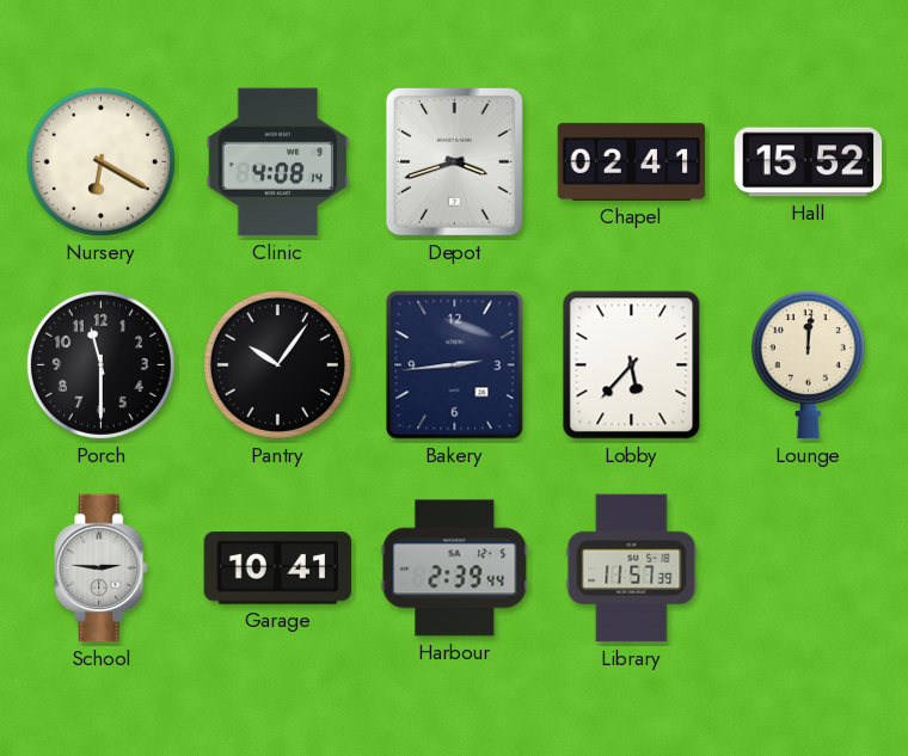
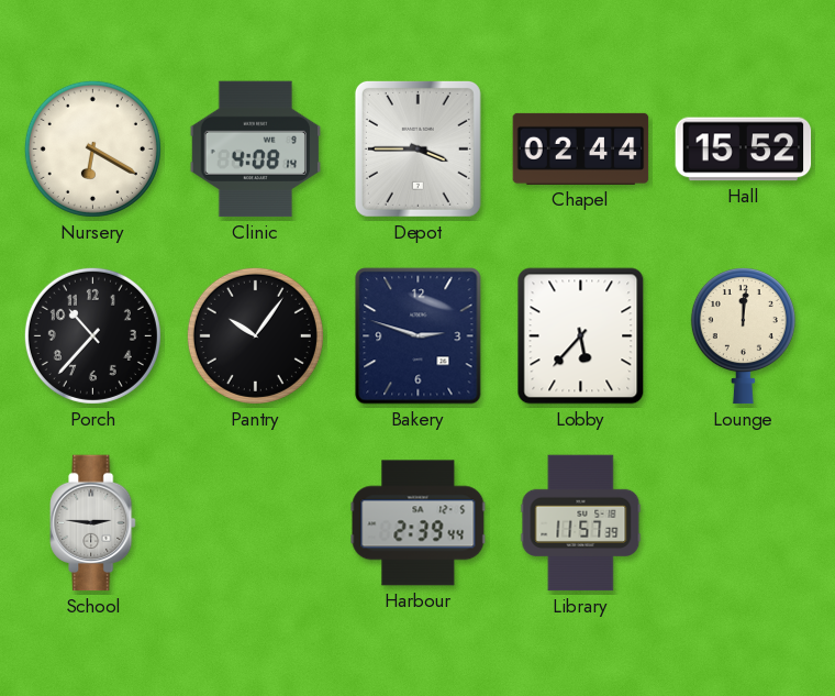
Depot: 3:42 -> 3:45
Chapel: 02:41 -> 02:44
Porch: 11:30 -> 10:37
Bakery: 2:44 -> 2:48
Garage: 10:41 -> none
